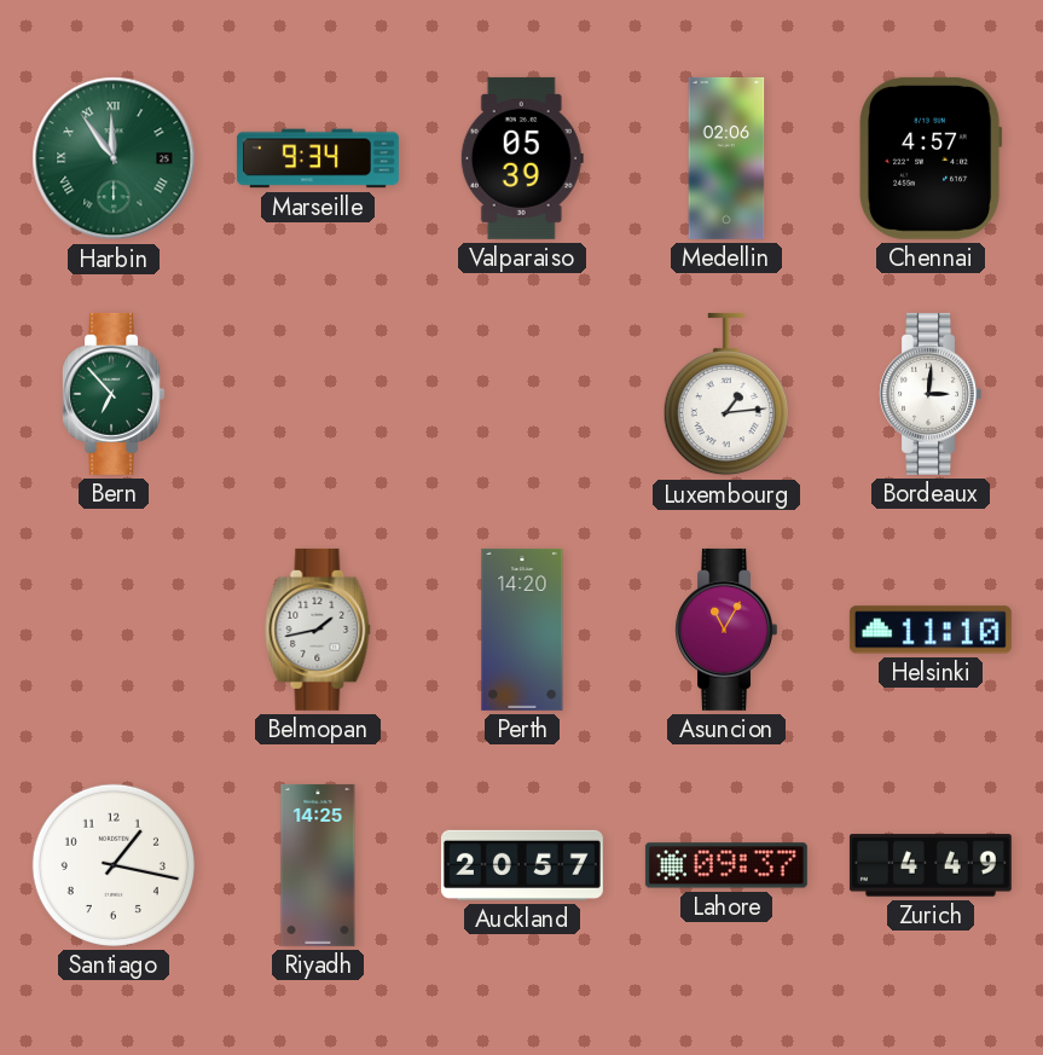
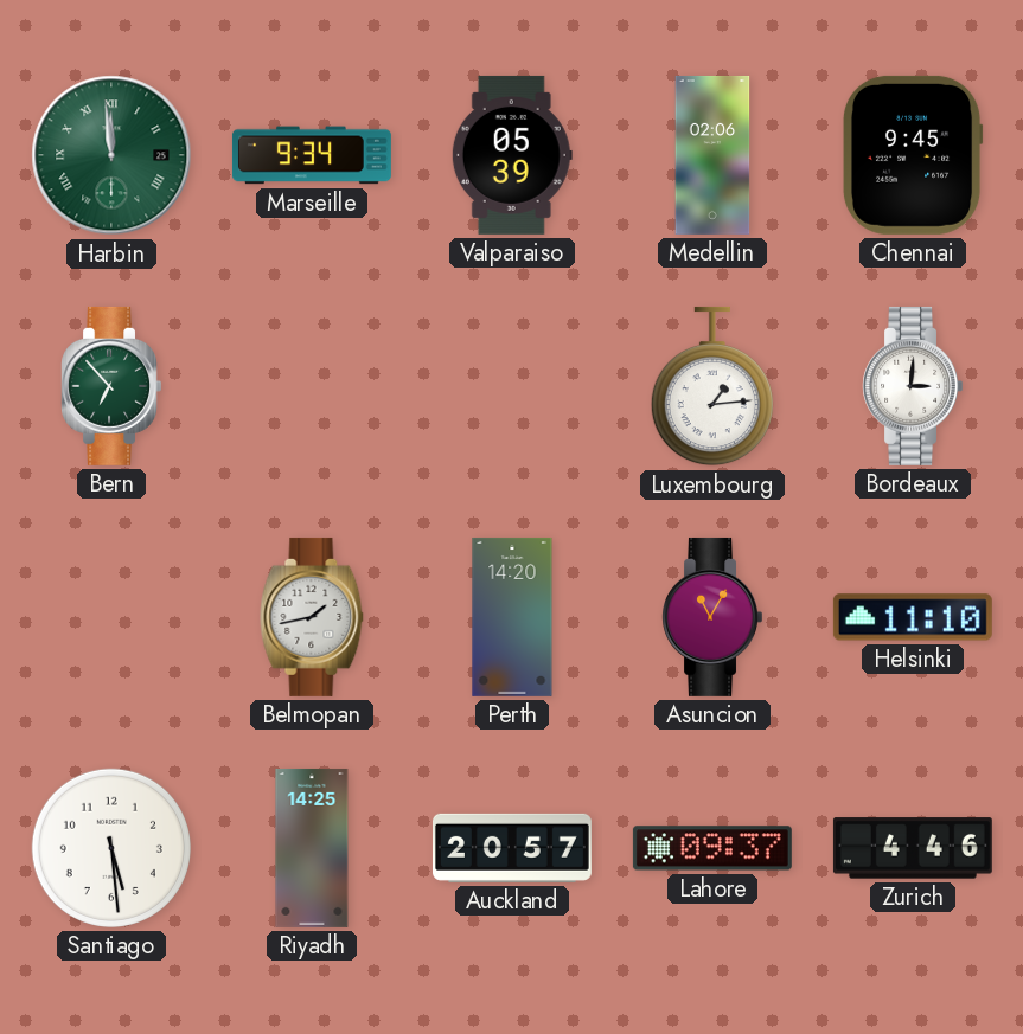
Harbin: 11:54 -> 11:59
Chennai: 4:57 -> 9:45
Santiago: 1:17 -> 5:29
Zurich: 4:49 -> 4:46
